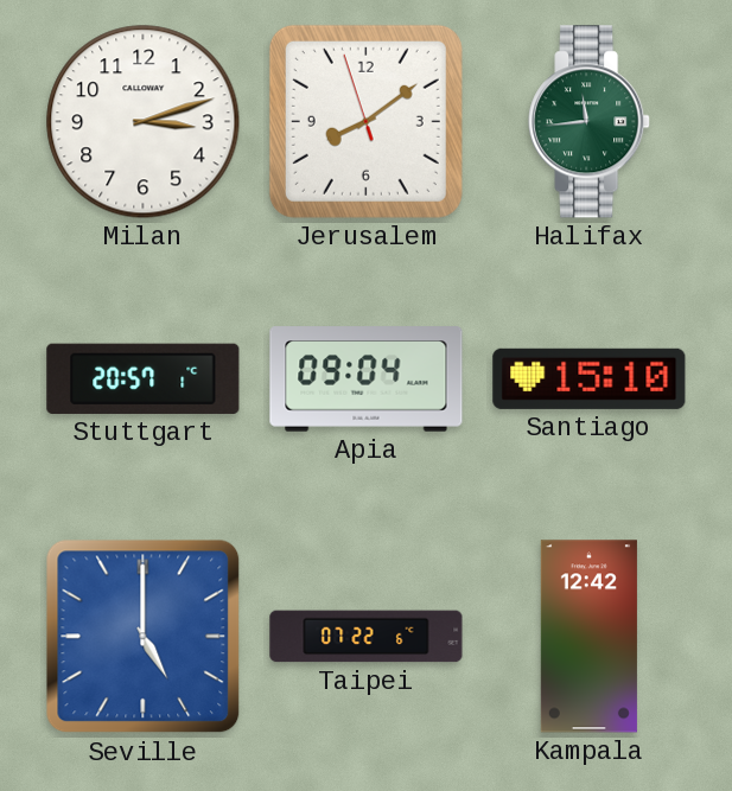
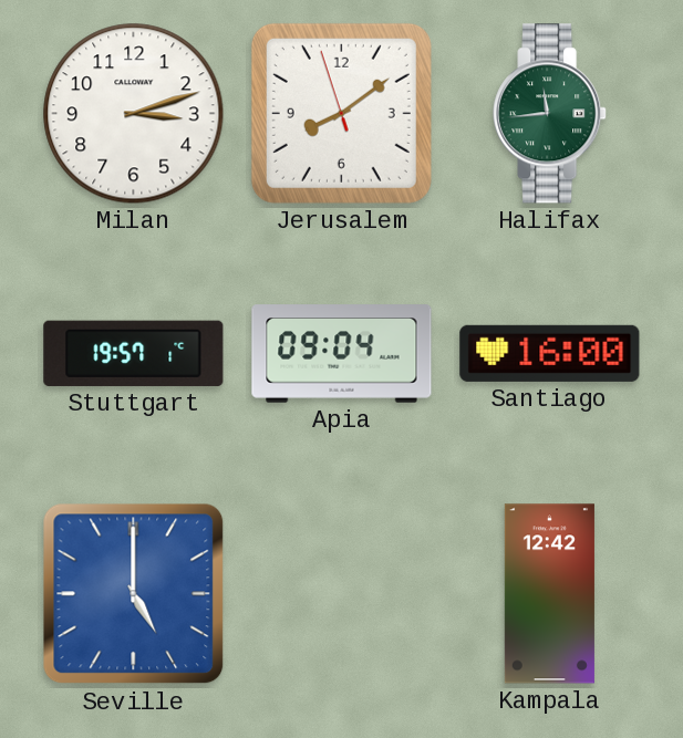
Stuttgart: 20:57 -> 19:57
Santiago: 15:10 -> 16:00
Taipei: 07:22 -> none
